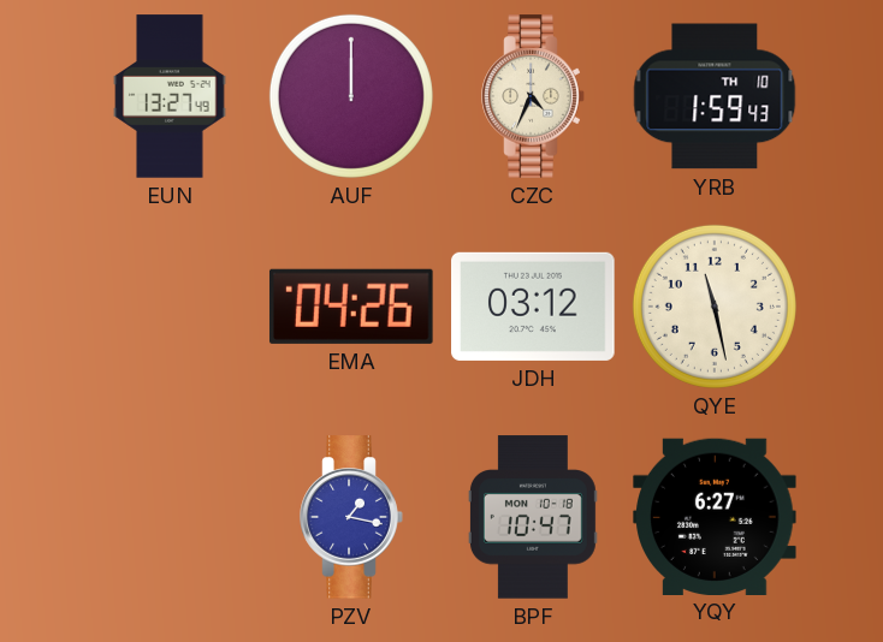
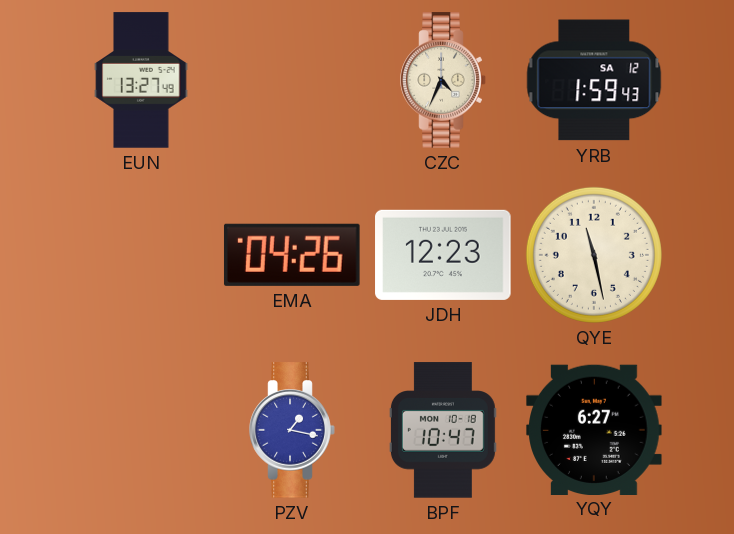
AUF: 12:00 -> none
YRB date: TH 10 -> SA 12
JDH: 03:12 -> 12:23
